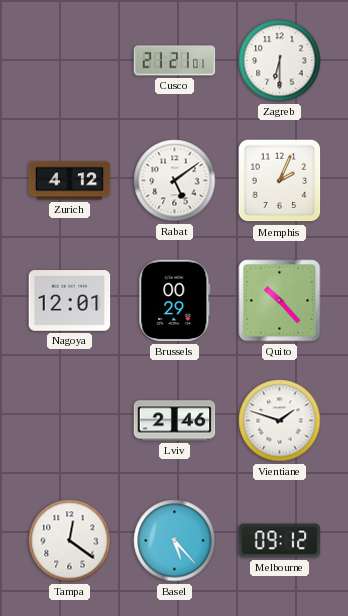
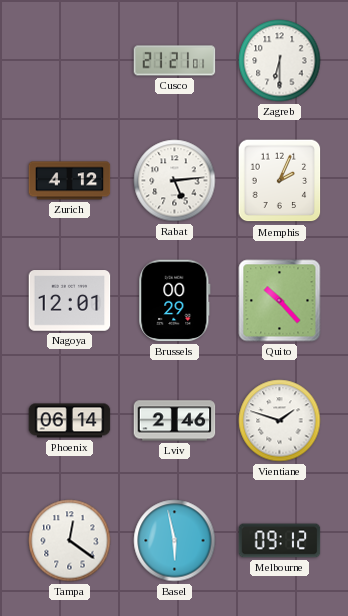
Rabat: 5:09 -> 5:14
Phoenix: none -> 06:14
Basel: 5:23 -> 5:58
